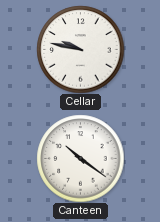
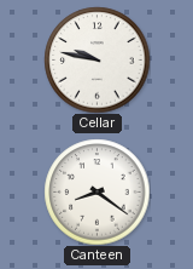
Canteen: 10:21 -> 8:21
